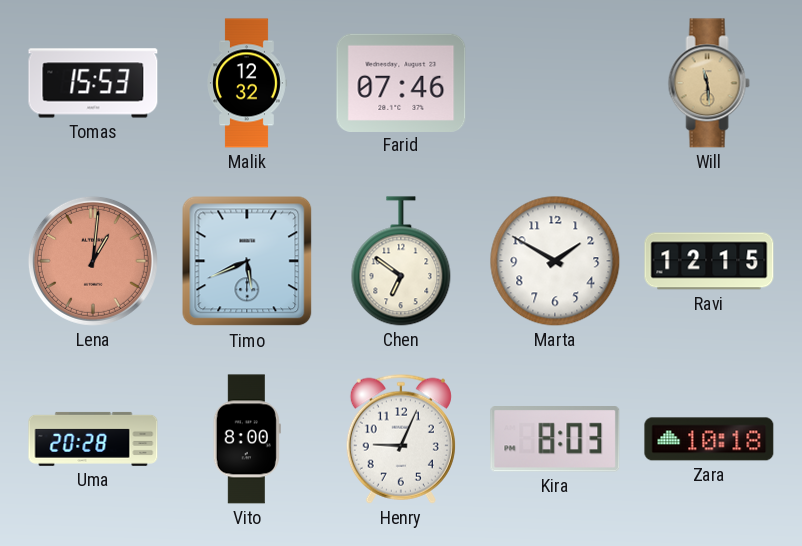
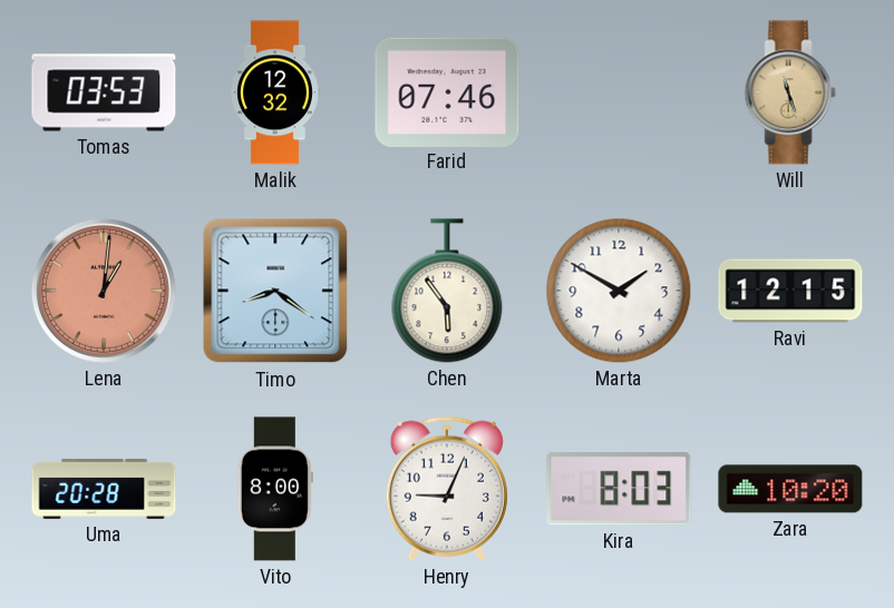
Tomas: 15:53 -> 03:53
Will: 11:29 -> 11:27
Timo: 5:41 -> 8:21
Chen: 6:51 -> 5:54
Zara: 10:18 -> 10:20
